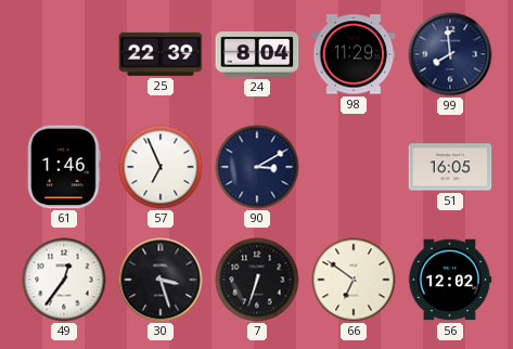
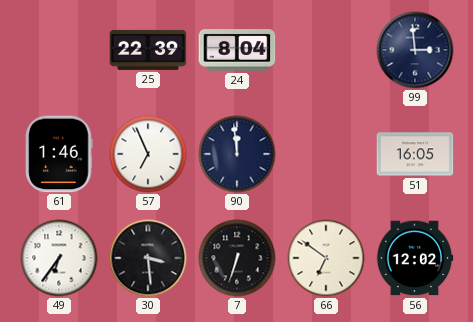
98: 11:29 -> none
99: 7:59 -> 2:59
90: 3:10 -> 11:59
49: 12:36 -> 6:36
30: 3:27 -> 3:29
